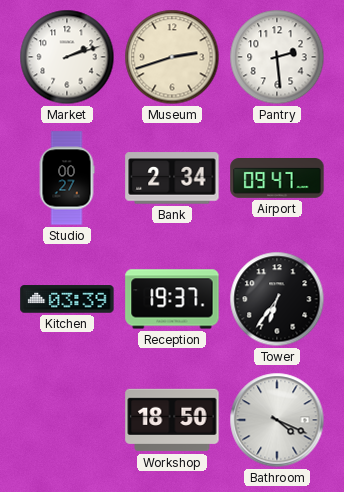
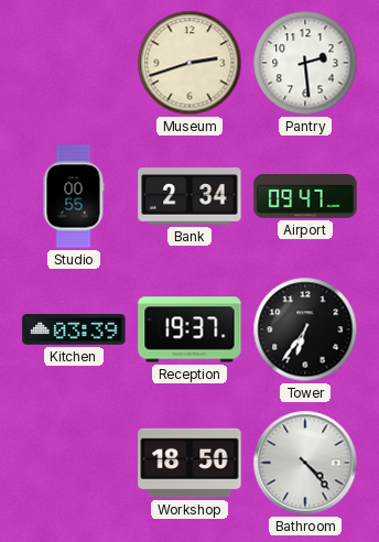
Market: 2:12 -> none
Studio: 00:27 -> 00:55
Bathroom: 4:19 -> 4:23
